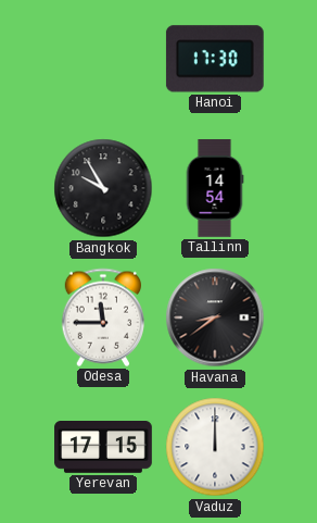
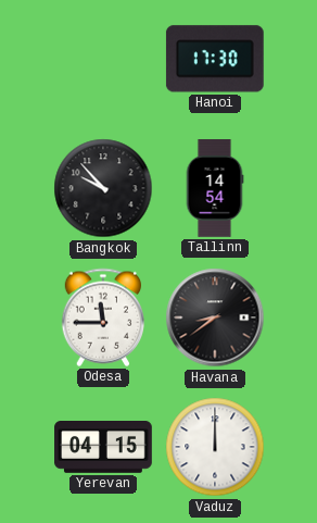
Bangkok: 9:55 -> 9:53
Yerevan: 17:15 -> 04:15
